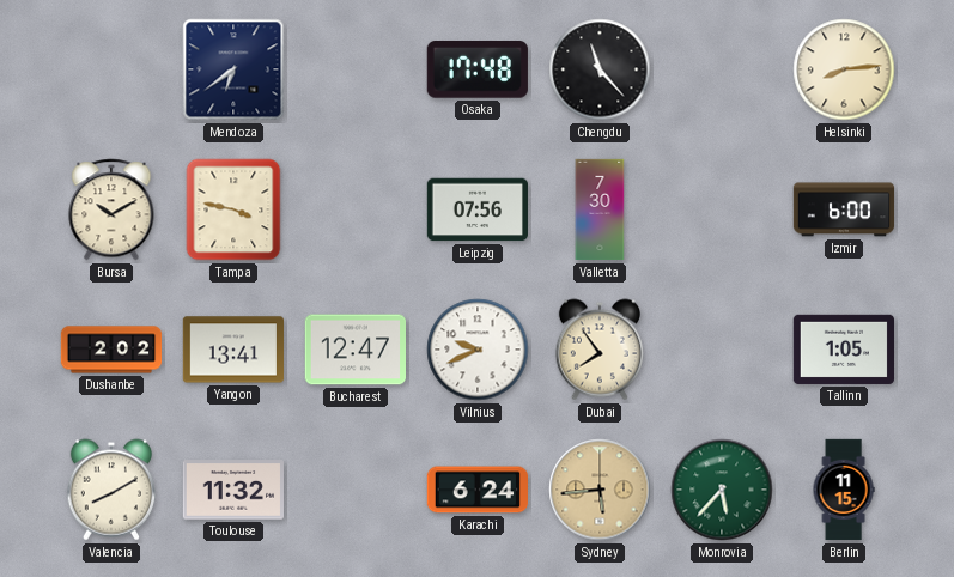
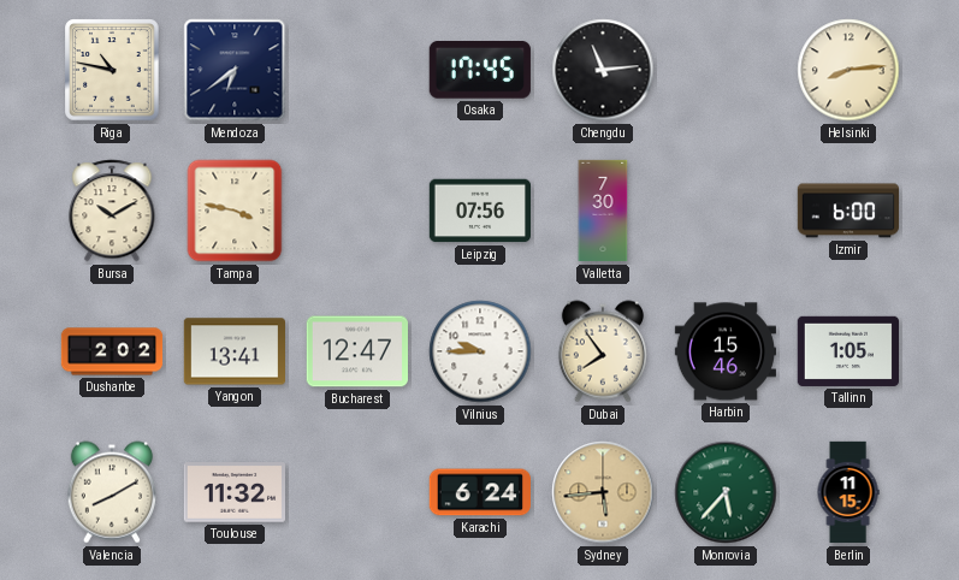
Riga: none -> 10:47
Osaka: 17:48 -> 17:45
Chengdu: 11:23 -> 11:14
Vilnius: 9:41 -> 9:45
Harbin: none -> 15:46
